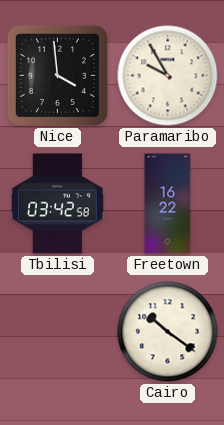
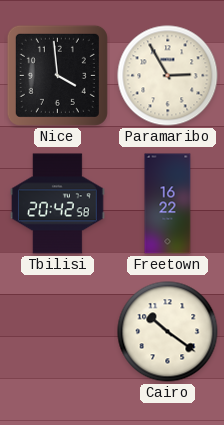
Paramaribo: 9:55 -> 2:55
Tbilisi: 03:42 -> 20:42
